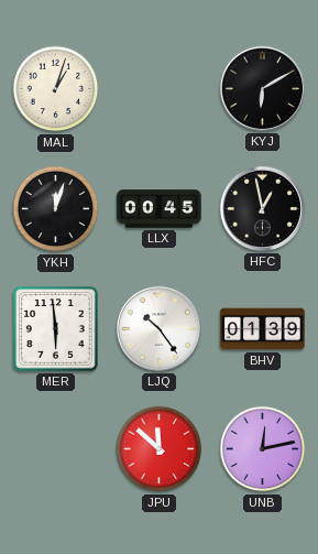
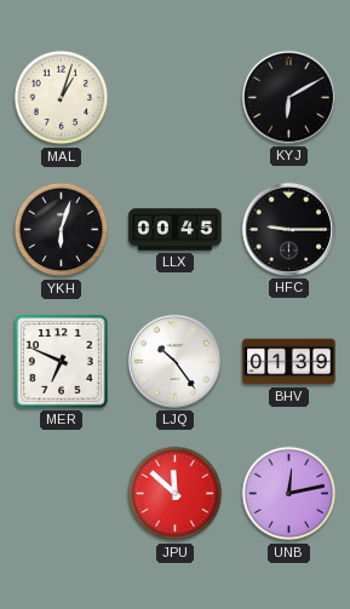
YKH: 12:03 -> 6:03
HFC: 12:58 -> 9:15
MER: 5:59 -> 6:49
